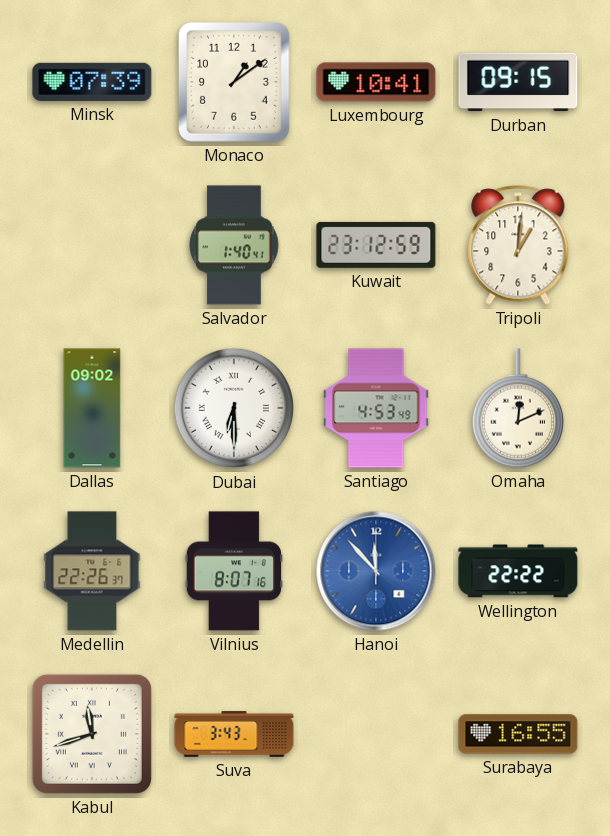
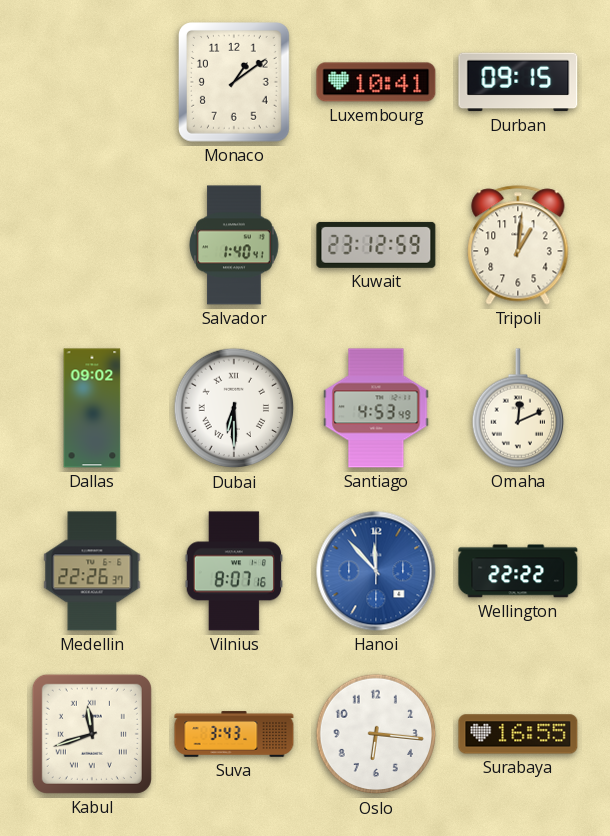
Minsk: 07:39 -> none
Oslo: none -> 6:16
